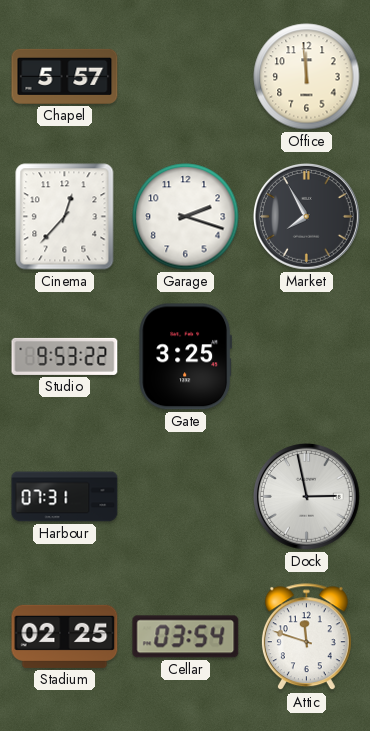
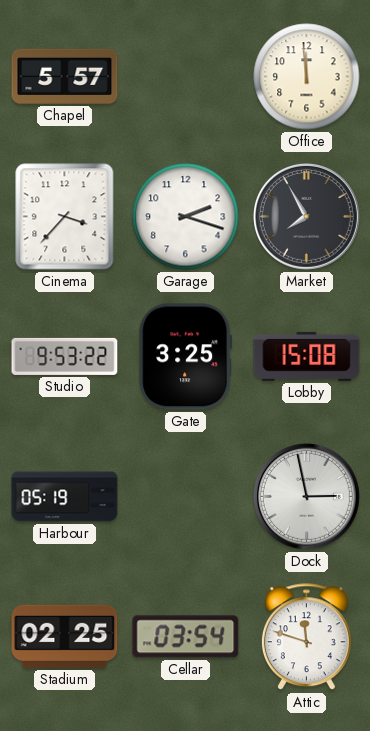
Cinema: 12:37 -> 3:37
Lobby: none -> 15:08
Harbour: 07:31 -> 05:19
